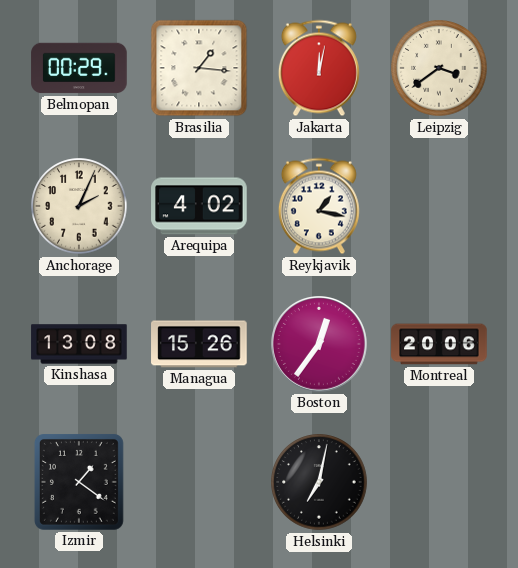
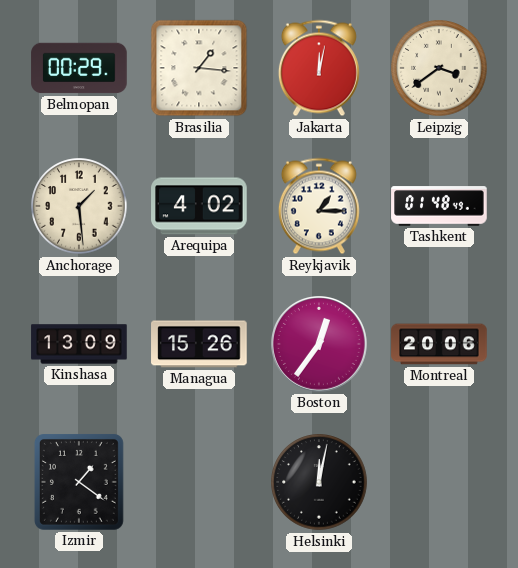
Anchorage: 2:04 -> 1:29
Reykjavik: 1:17 -> 1:15
Tashkent: none -> 01:48
Kinshasa: 13:08 -> 13:09
Helsinki: 7:02 -> 12:02
